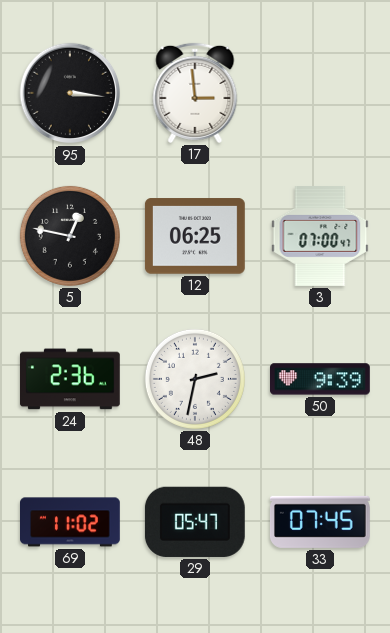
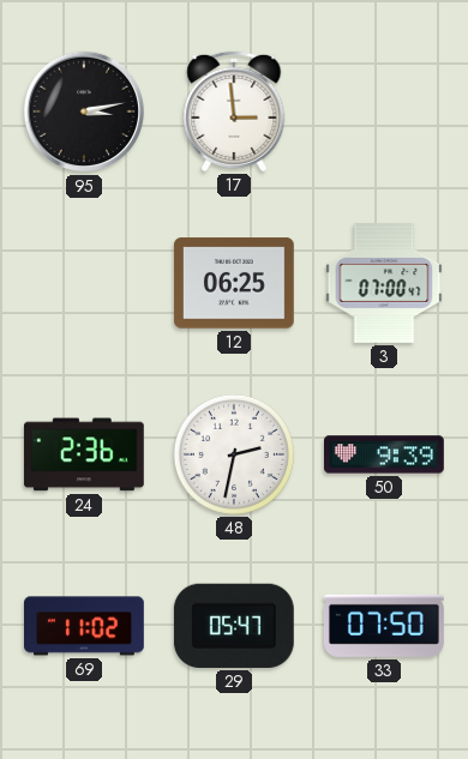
95: 3:16 -> 3:13
5: 12:47 -> none
33: 07:45 -> 07:50
